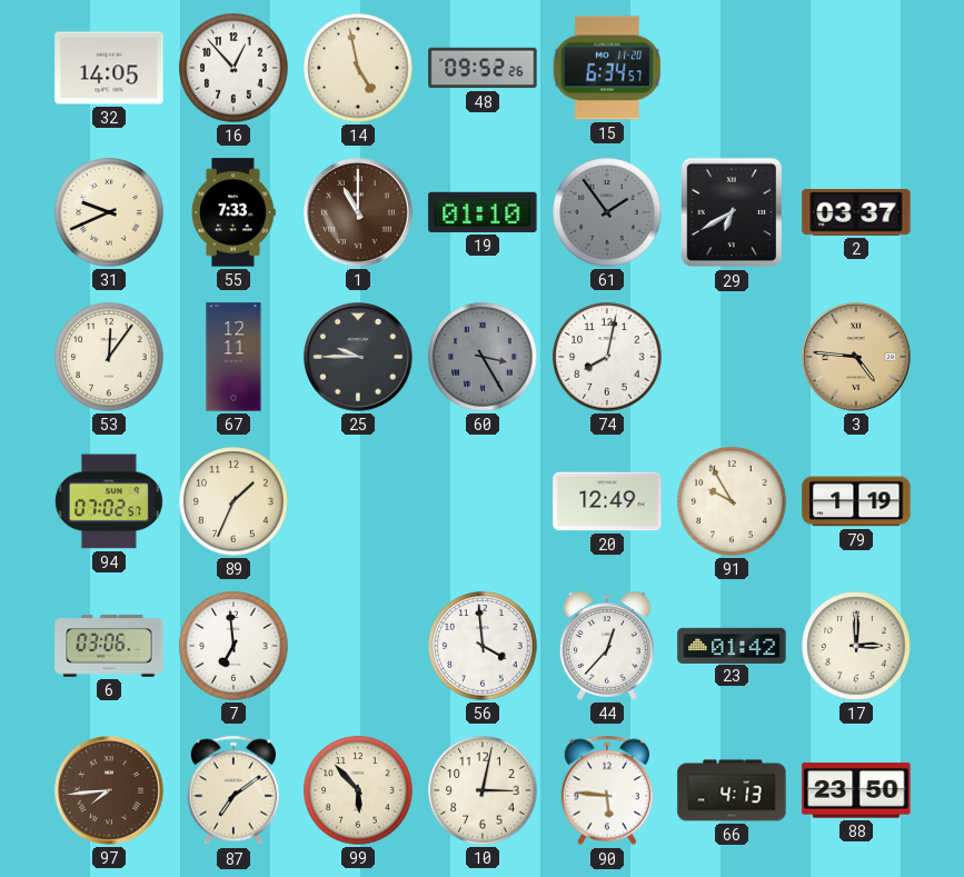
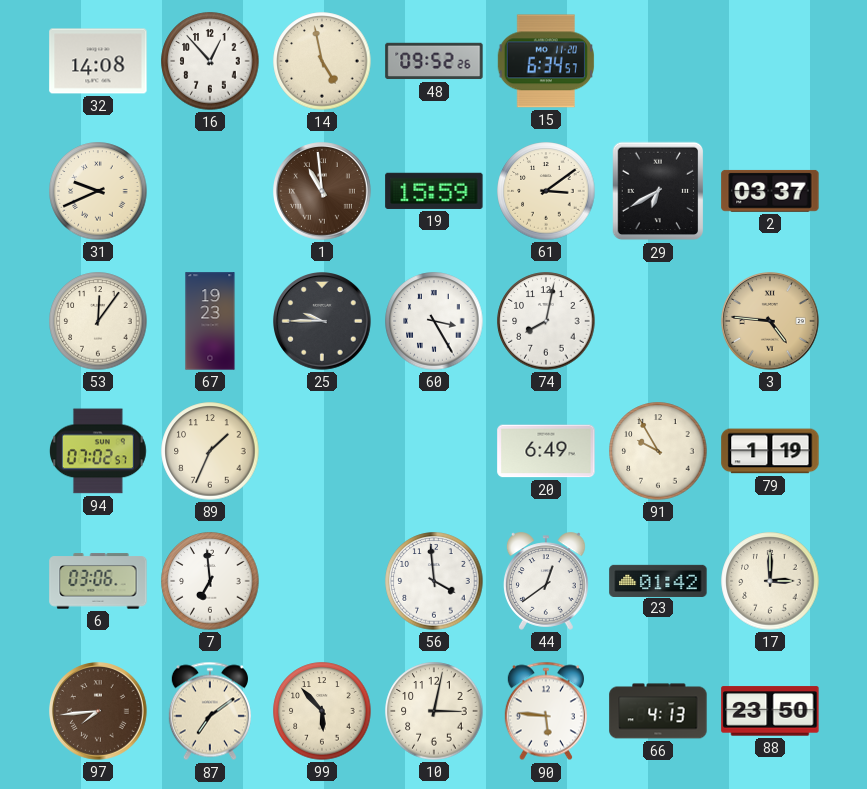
32: 14:05 -> 14:08
55: 7:33 -> none
1: 11:00 -> 10:59
19: 01:10 -> 15:59
61: 1:54 -> 3:09
61 dial: grey -> cream
67: 12:11 -> 19:23
60 dial: grey -> white
20: 12:49 -> 6:49
44: 12:37 -> 12:39
